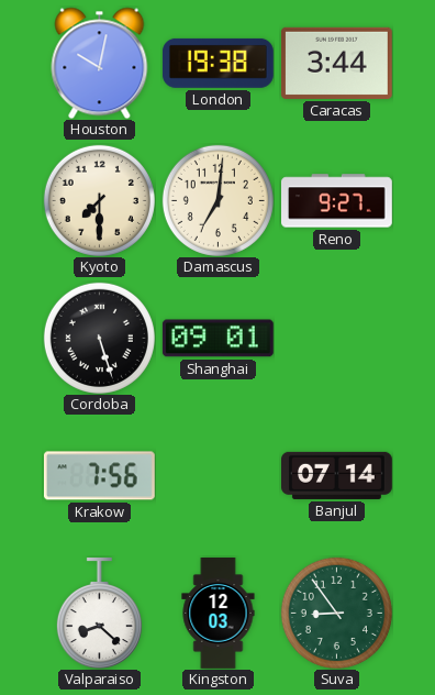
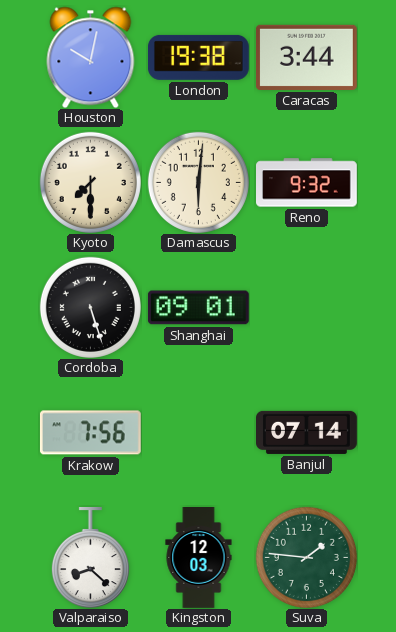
Damascus: 7:01 -> 6:01
Reno: 9:27 -> 9:32
Suva: 8:54 -> 1:46
